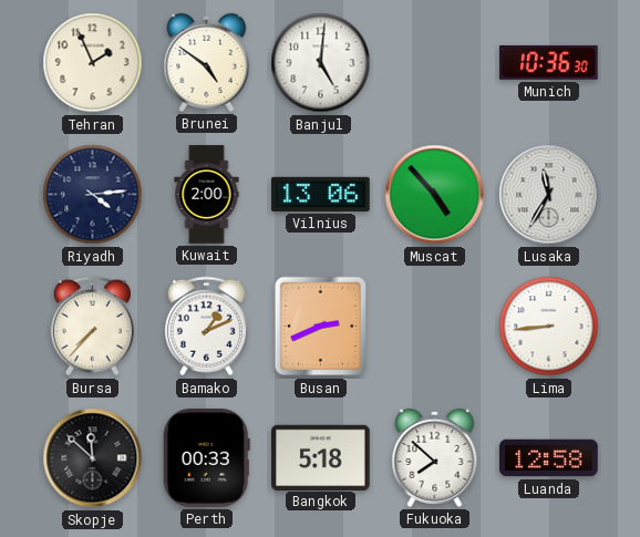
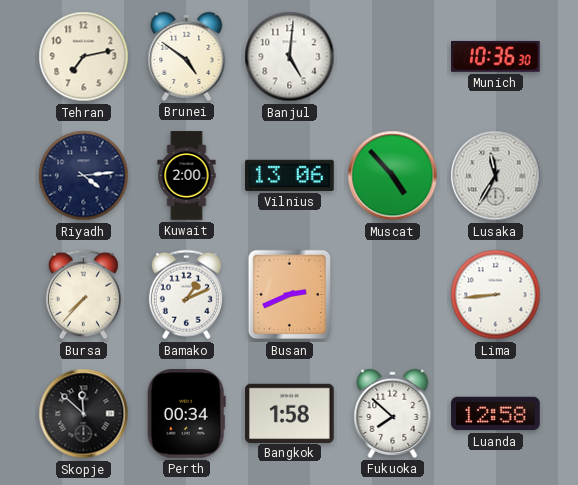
Tehran: 1:56 -> 7:13
Perth: 00:33 -> 00:34
Bangkok: 5:18 -> 1:58
